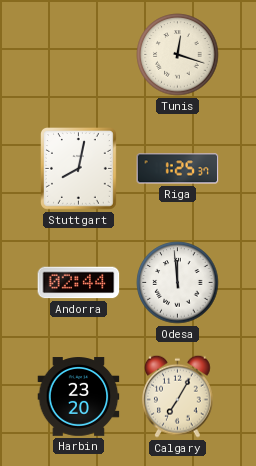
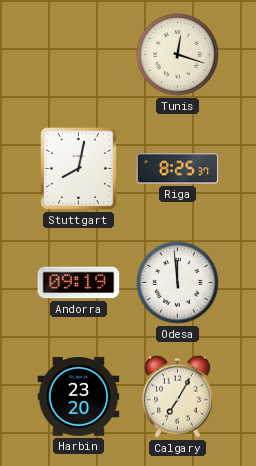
Riga: 1:25 -> 8:25
Andorra: 02:44 -> 09:19
